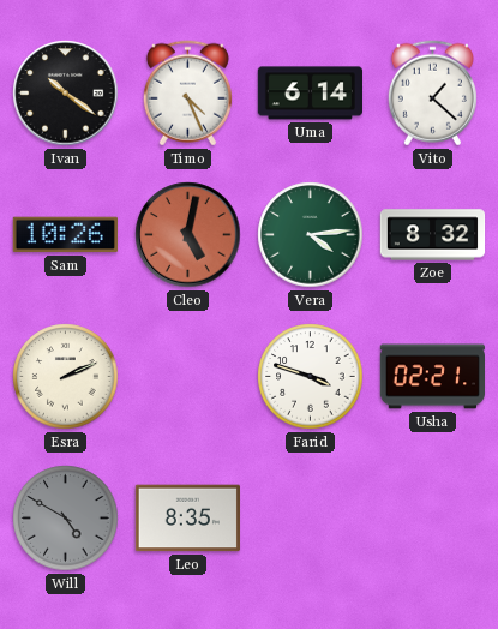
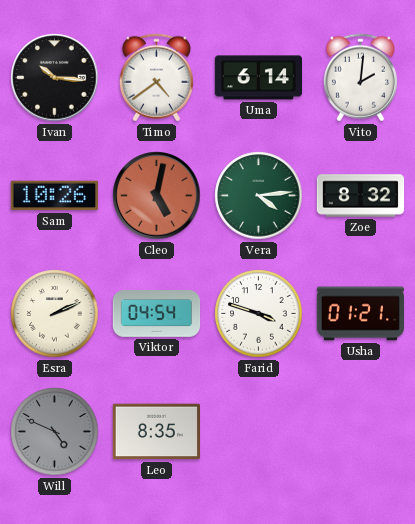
Ivan: 10:21 -> 10:16
Timo: 4:26 -> 4:39
Vito: 1:22 -> 2:01
Viktor: none -> 04:54
Usha: 02:21 -> 01:21
Will: 4:50 -> 4:49
